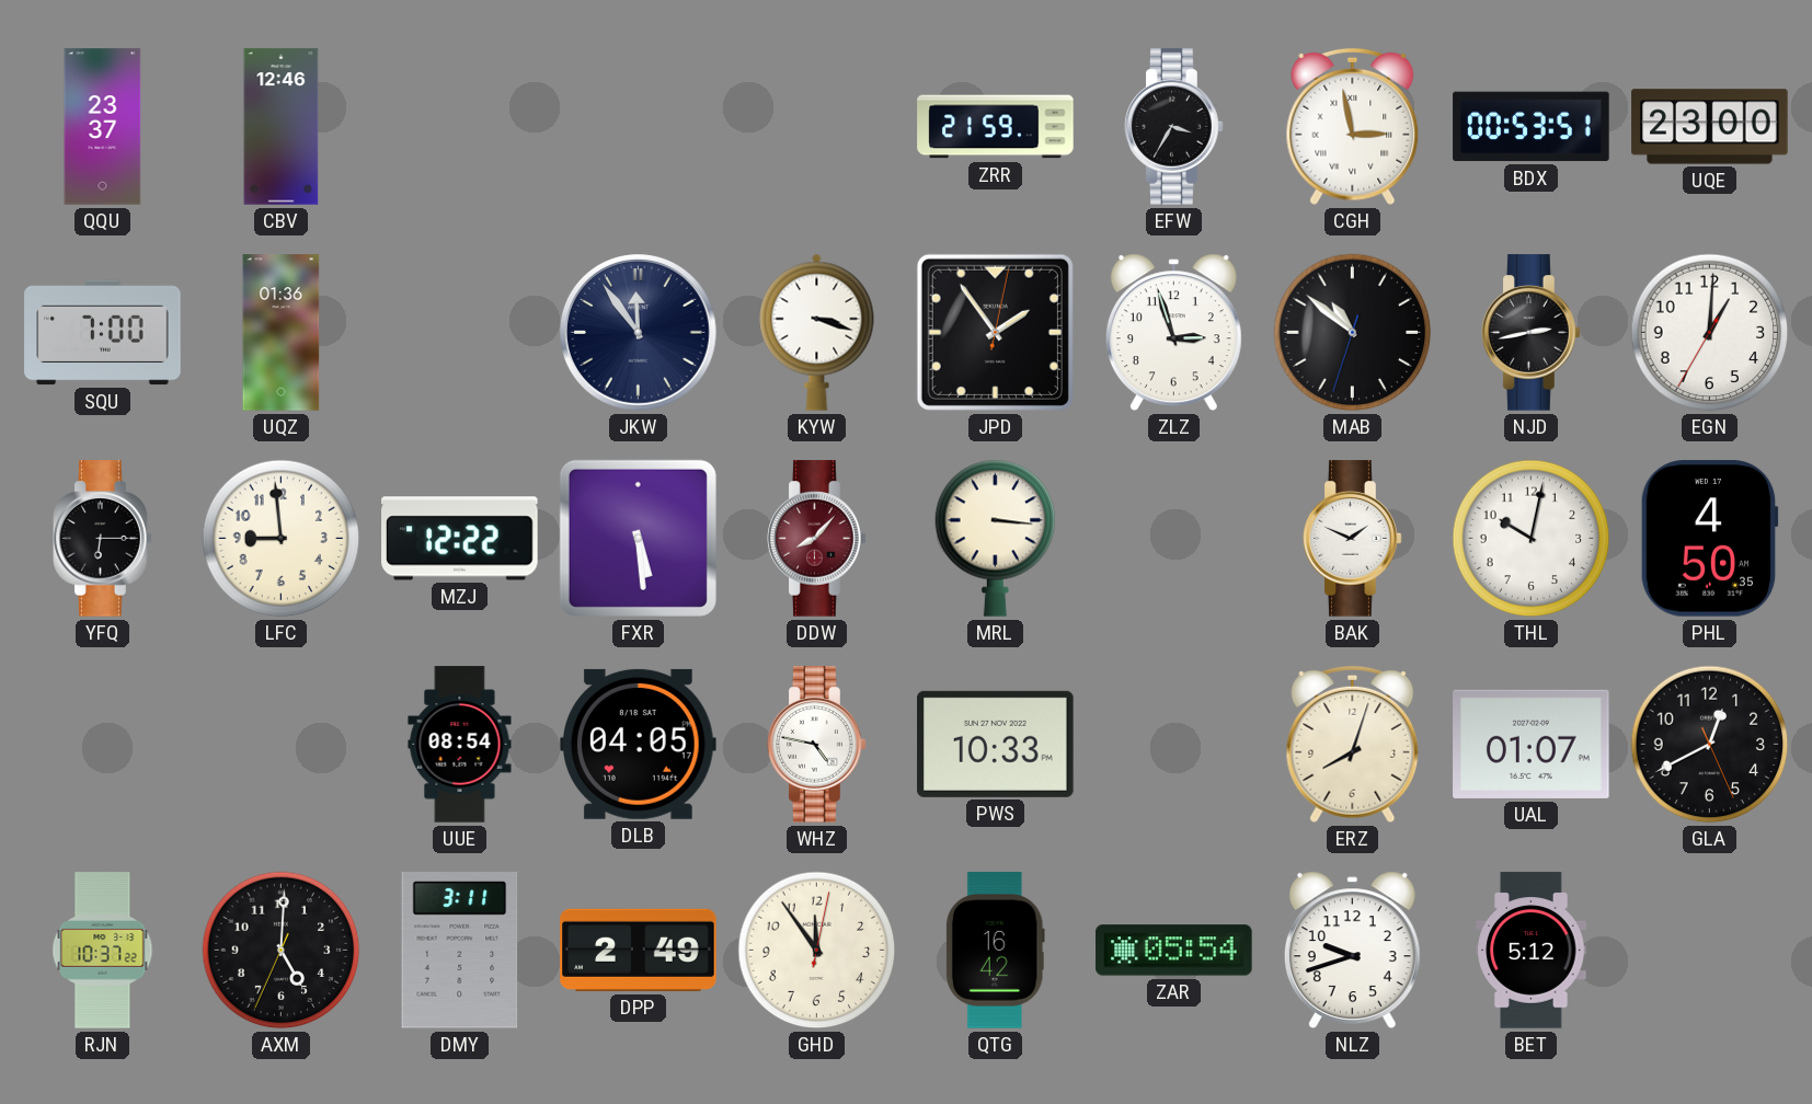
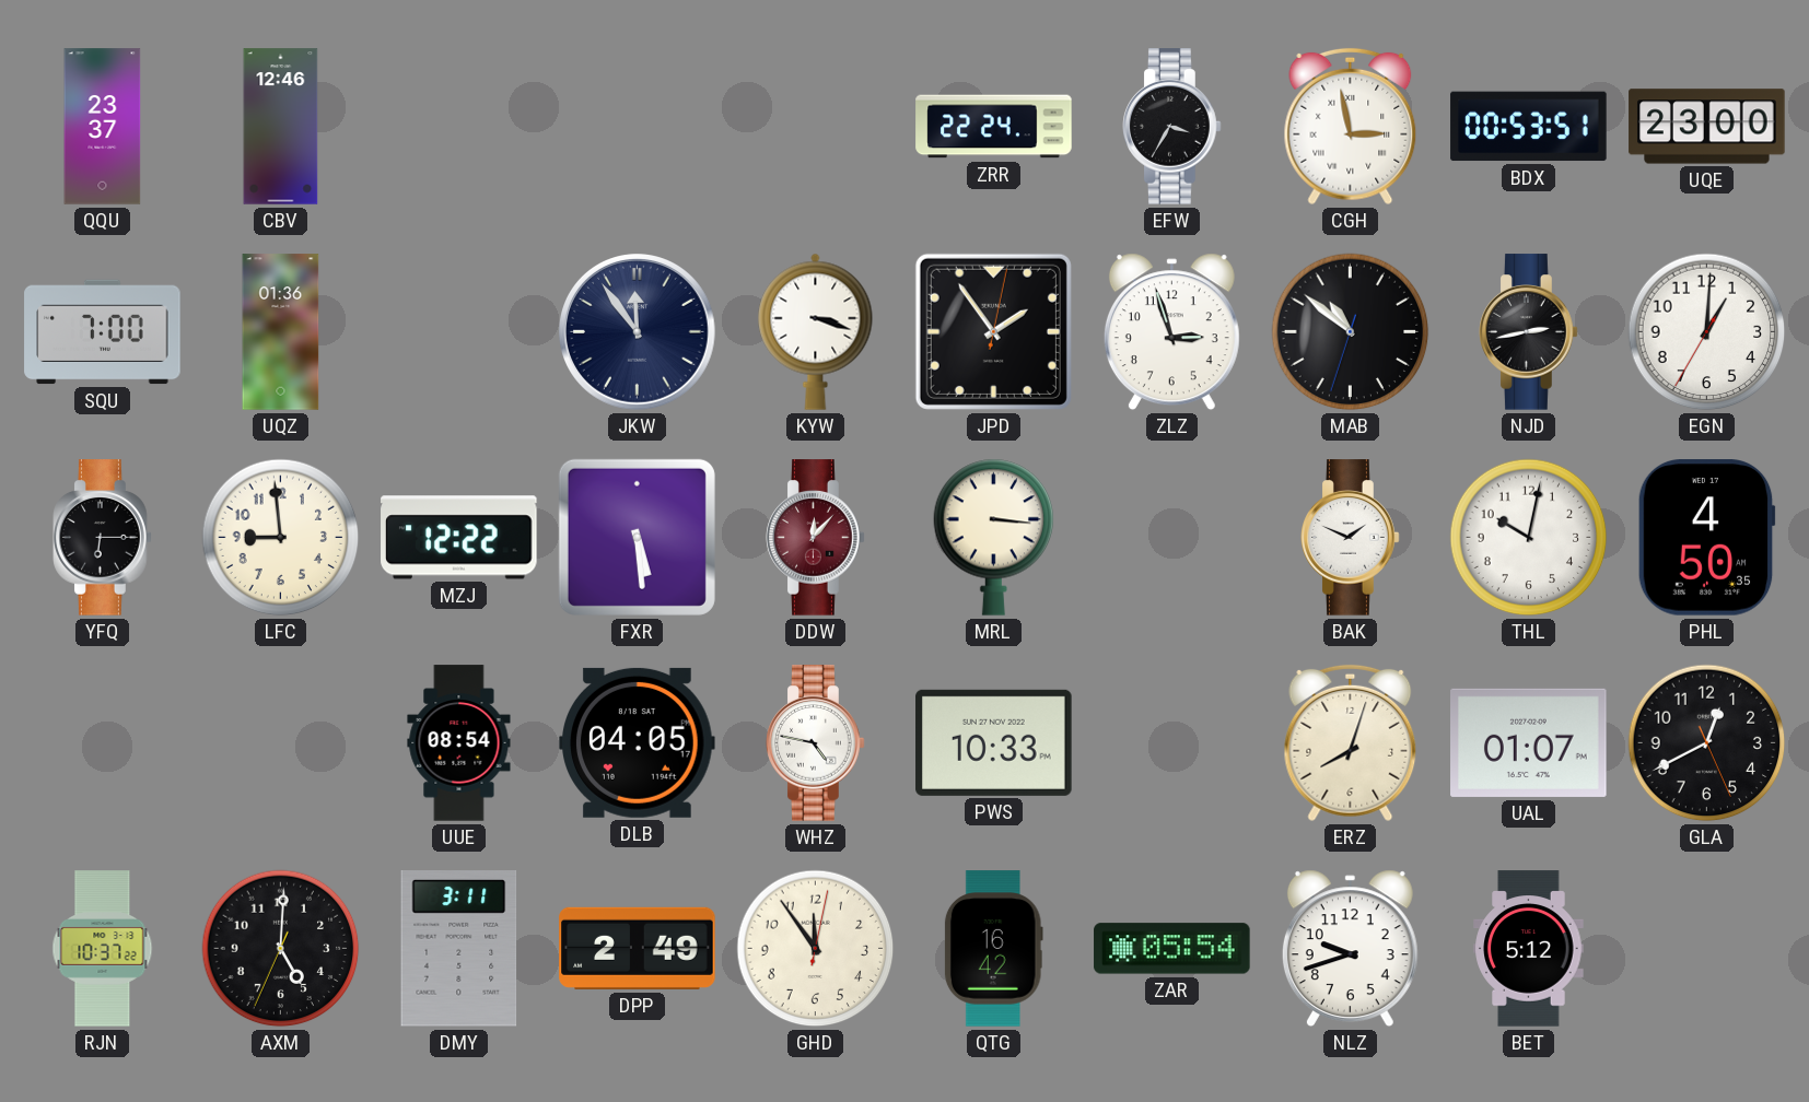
ZRR: 21:59 -> 22:24
DDW: 8:07 -> 12:07
